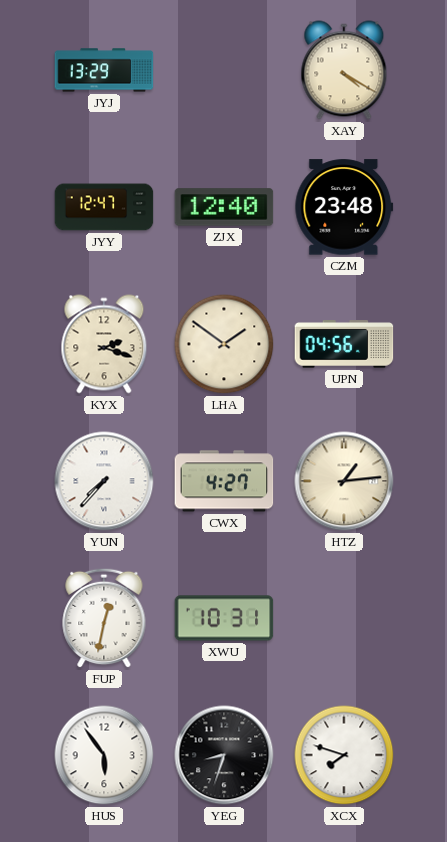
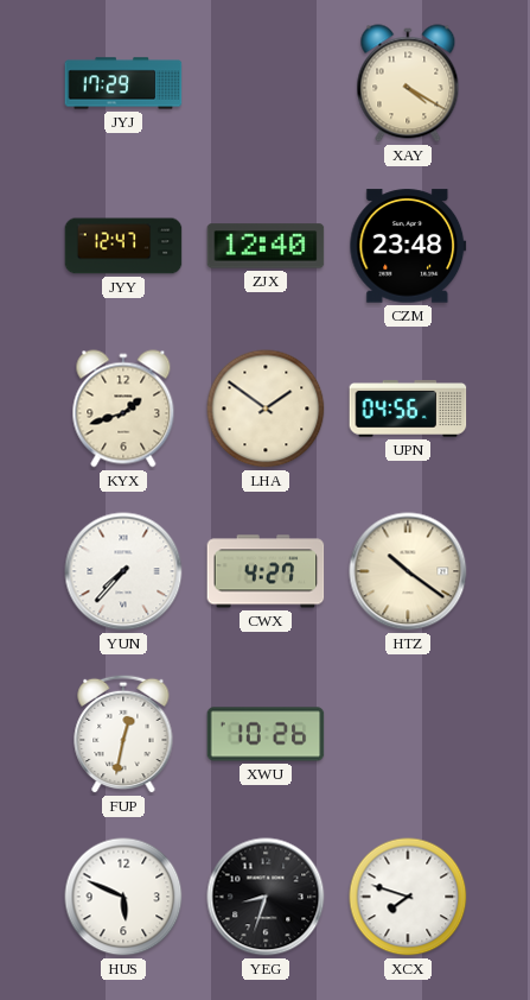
JYJ: 13:29 -> 17:29
KYX: 2:18 -> 1:42
HTZ: 1:14 -> 10:21
XWU: 10:31 -> 10:26
HUS: 5:54 -> 5:49
